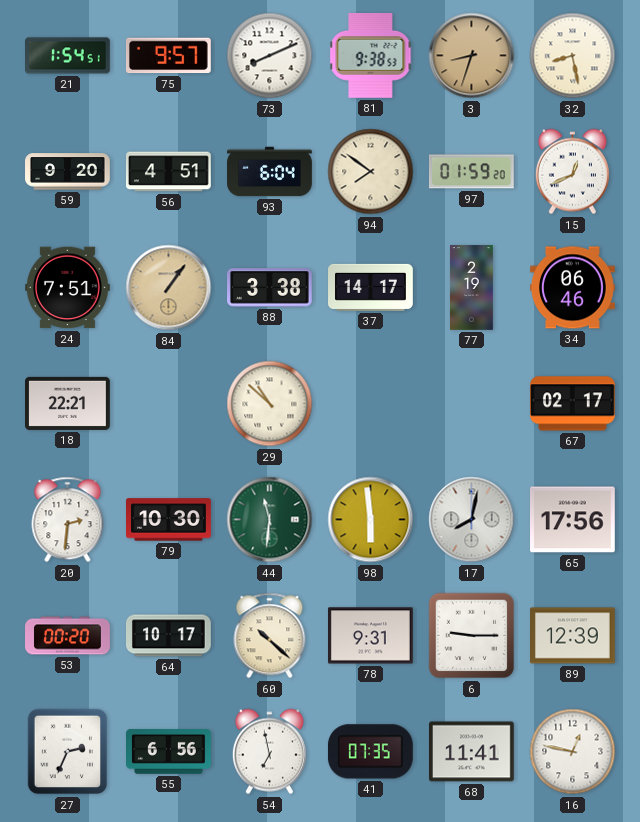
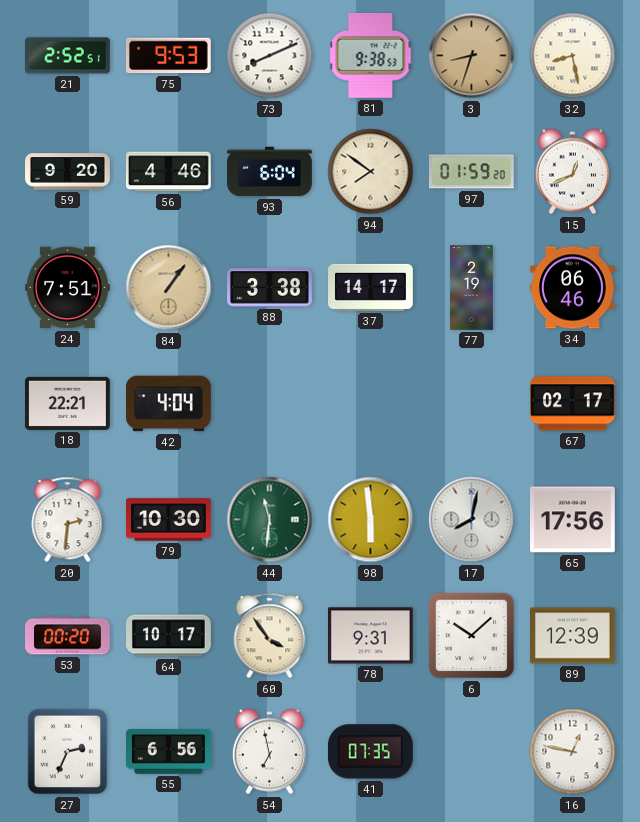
21: 1:54 -> 2:52
75: 9:57 -> 9:53
56: 4:51 -> 4:46
42: none -> 4:04
29: 10:52 -> none
60: 10:22 -> 3:54
6: 9:15 -> 10:08
68: 11:41 -> none
